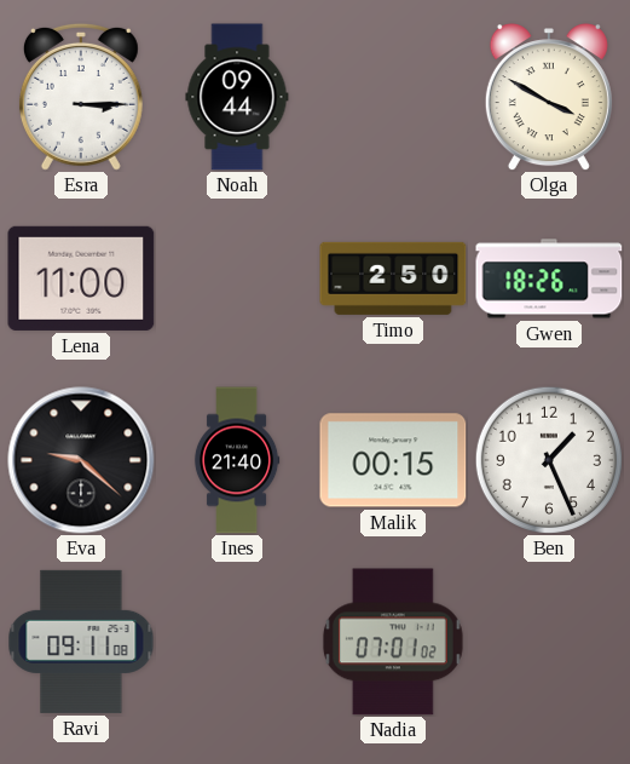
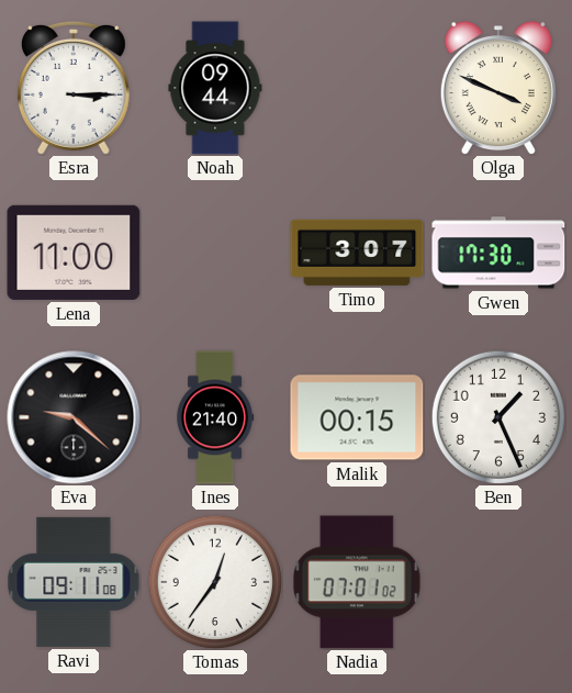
Olga: 3:50 -> 3:49
Timo: 2:50 -> 3:07
Gwen: 18:26 -> 17:30
Tomas: none -> 12:36
